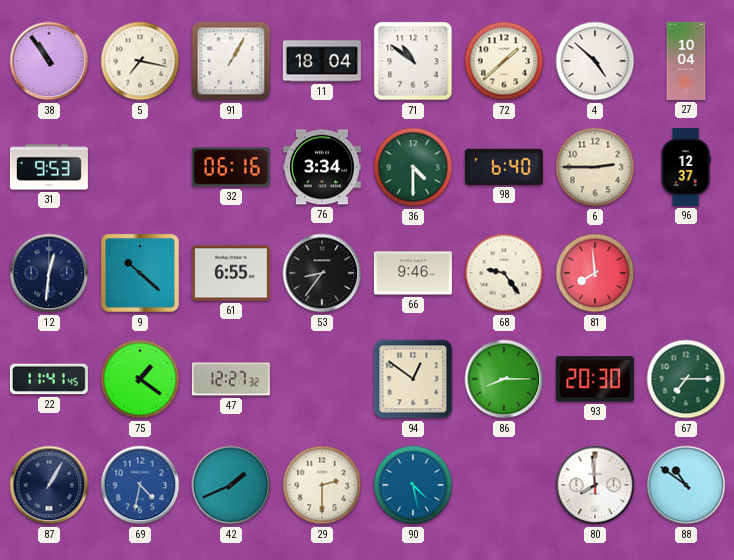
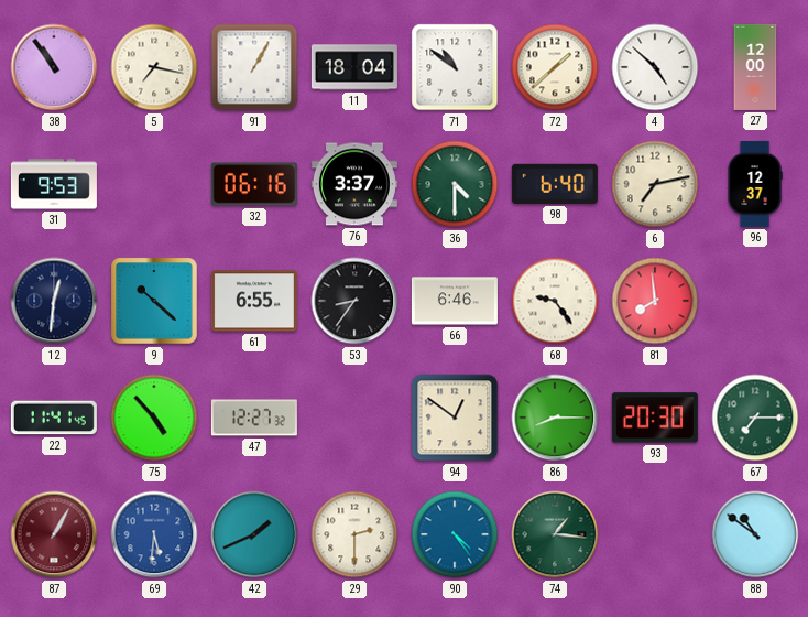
27: 10:04 -> 12:00
76: 3:34 -> 3:37
6: 2:45 -> 7:13
66: 9:46 -> 6:46
75: 1:21 -> 4:53
87 dial: navy -> burgundy
69: 4:32 -> 5:31
90: 4:28 -> 4:24
74: none -> 1:16
80: 7:59 -> none
